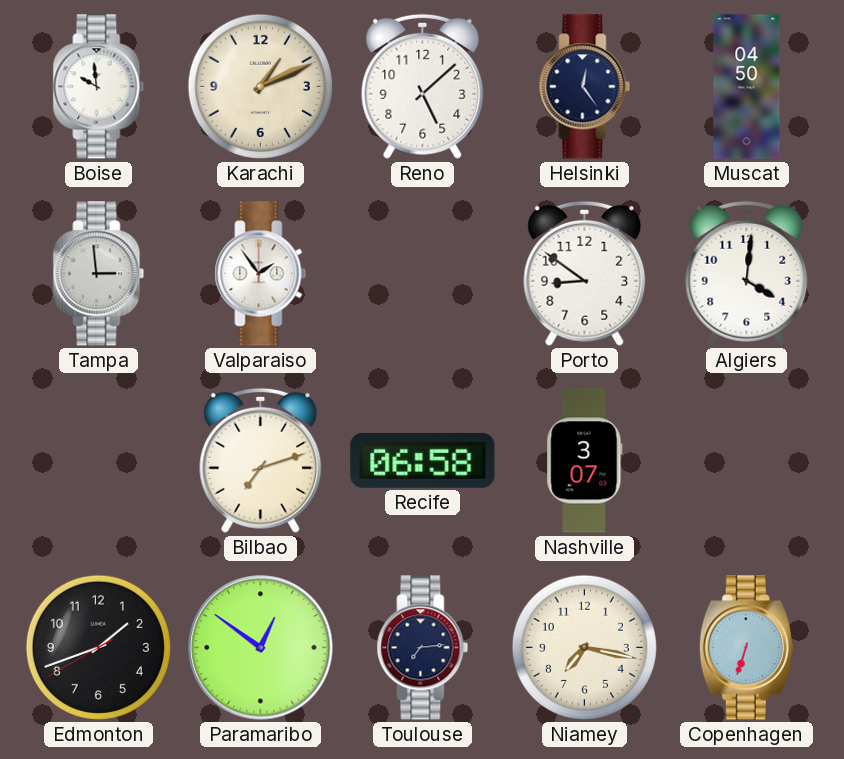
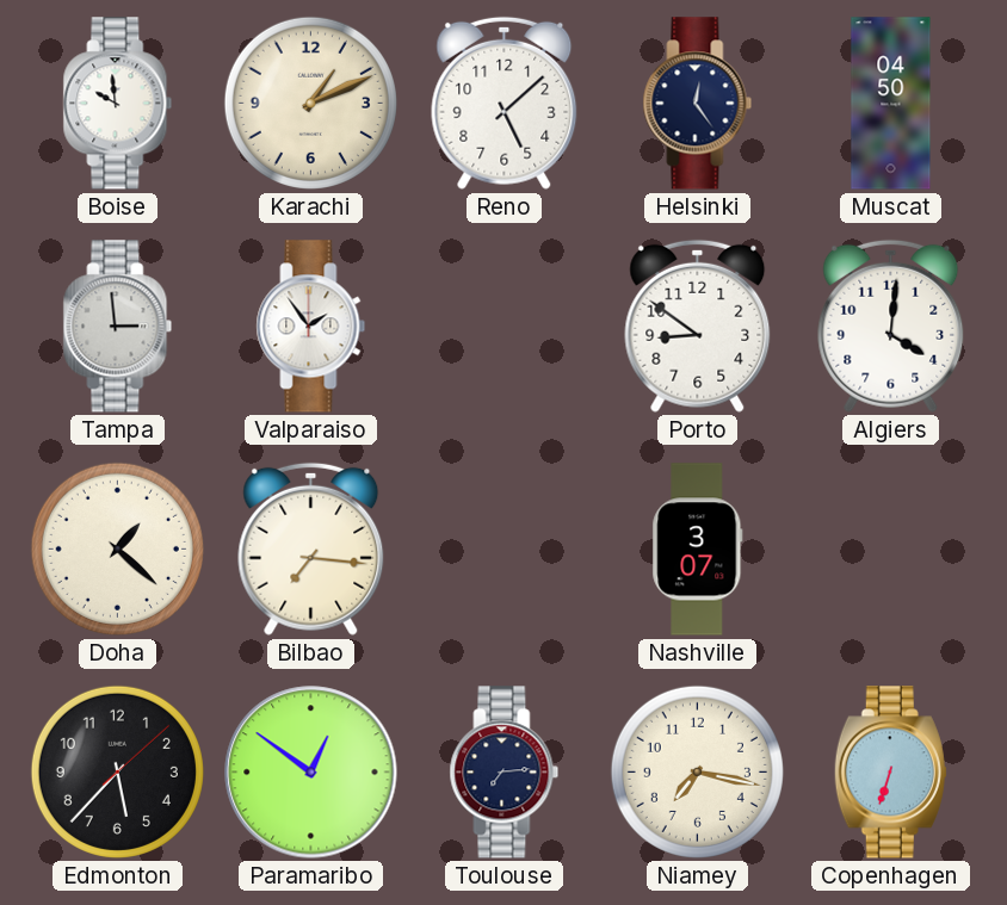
Doha: none -> 1:22
Bilbao: 7:12 -> 7:16
Recife: 06:58 -> none
Edmonton: 1:41 -> 5:37
